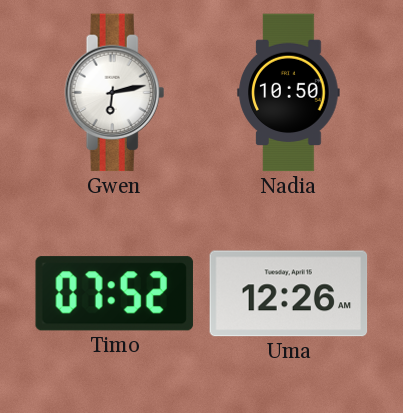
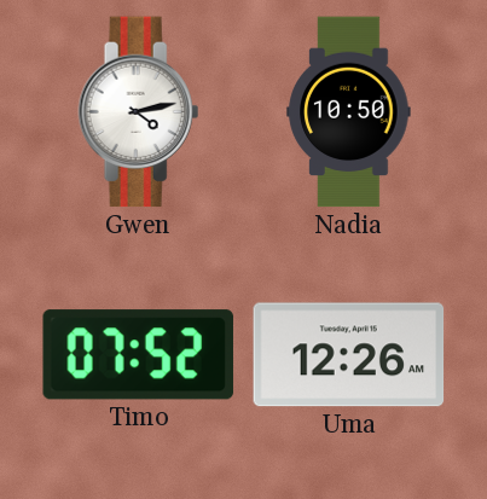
Gwen: 6:13 -> 4:13
